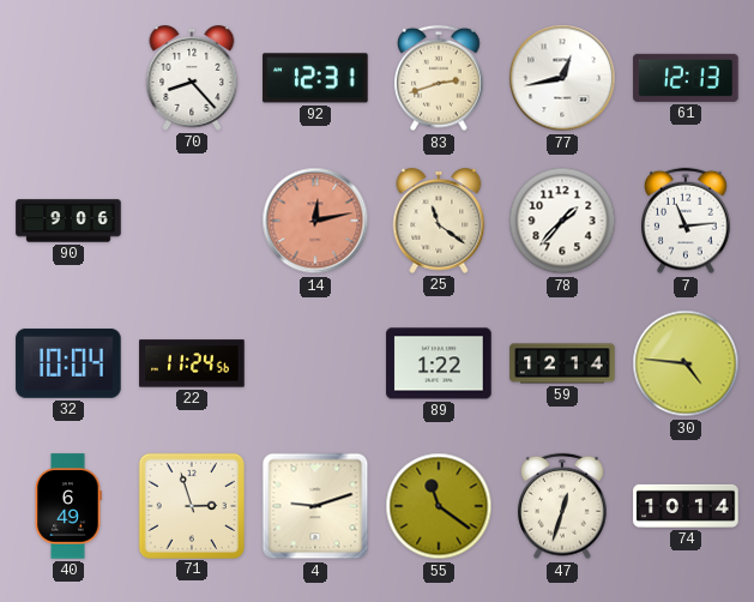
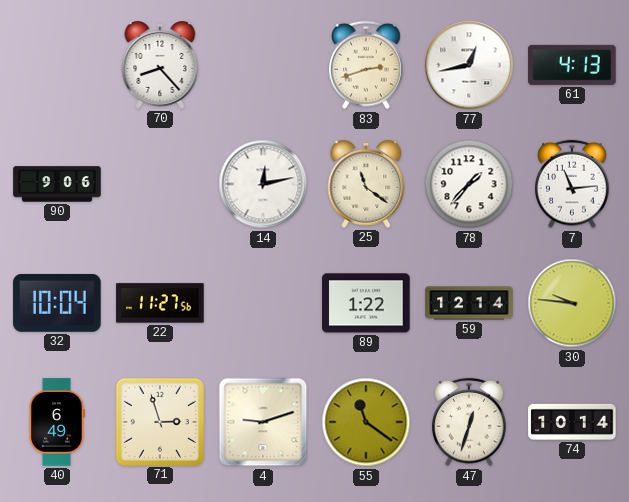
92: 12:31 -> none
61: 12:13 -> 4:13
14 dial: salmon -> white
22: 11:24 -> 11:27
30: 4:46 -> 9:46
